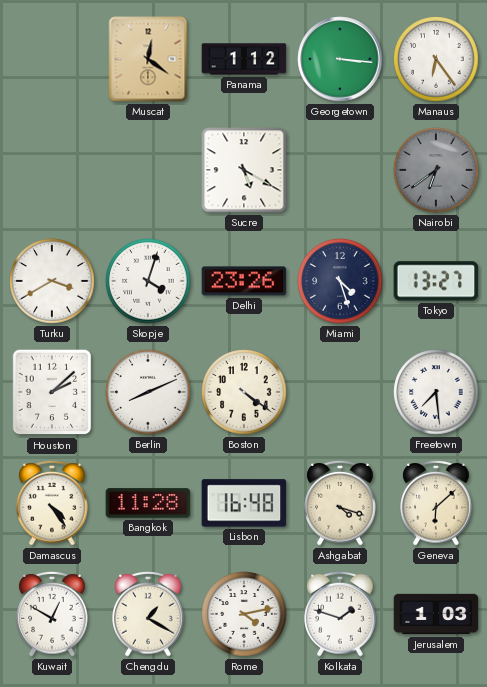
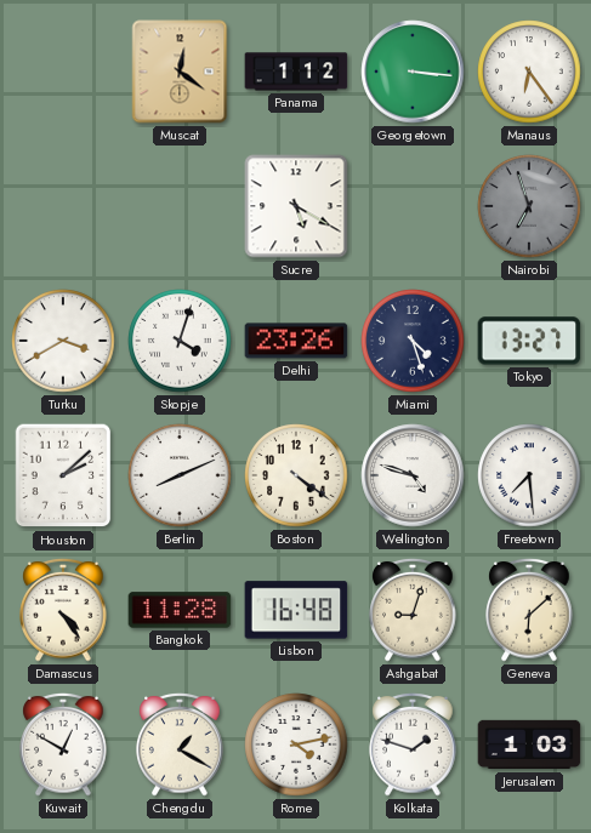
Nairobi: 6:39 -> 6:57
Wellington: none -> 4:48
Ashgabat: 4:18 -> 9:03
